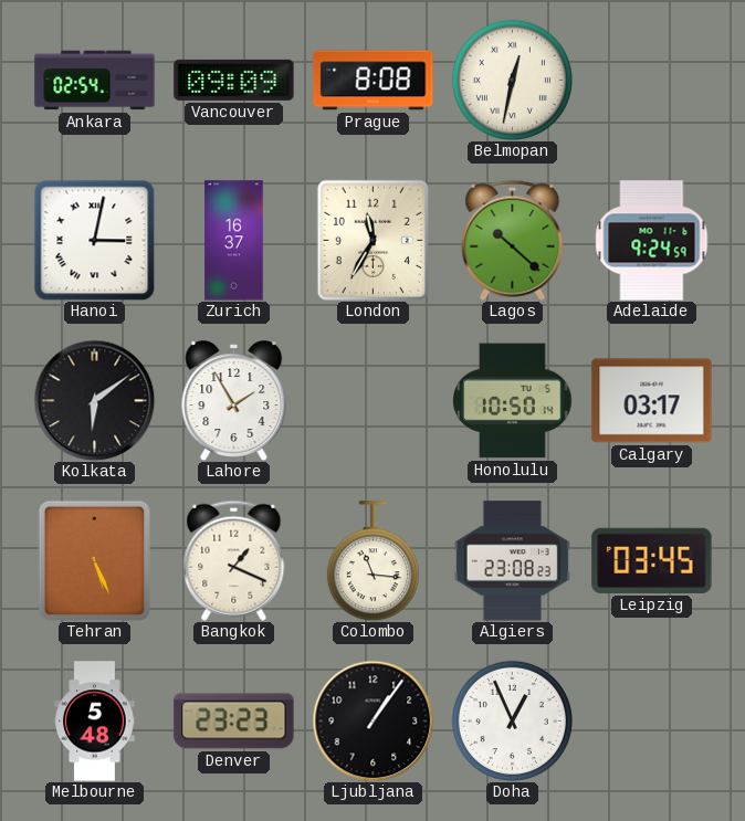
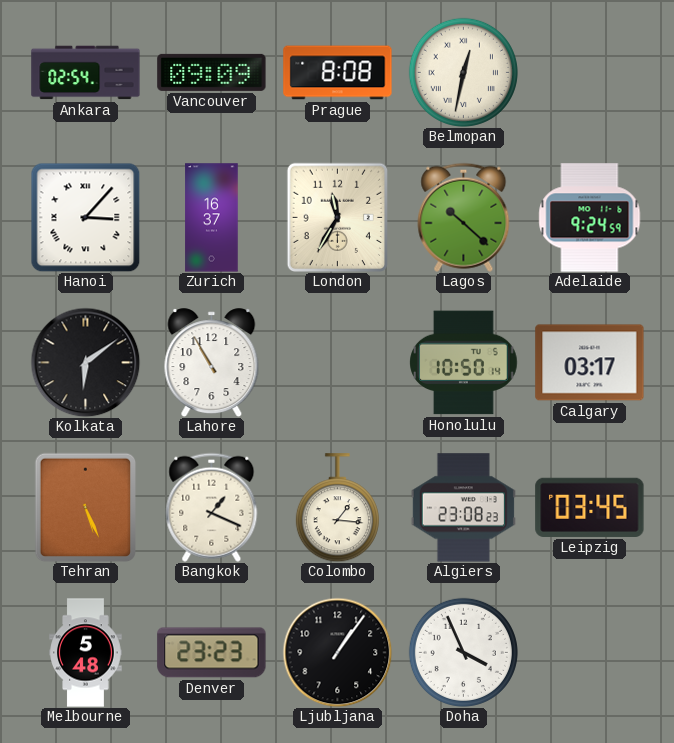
Hanoi: 3:02 -> 3:07
Lahore: 1:55 -> 10:55
Colombo: 11:16 -> 1:16
Doha: 12:56 -> 3:56
